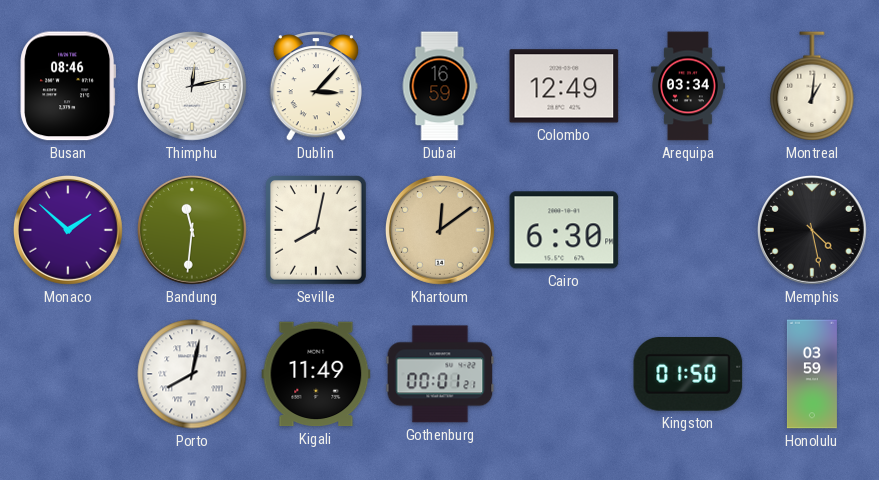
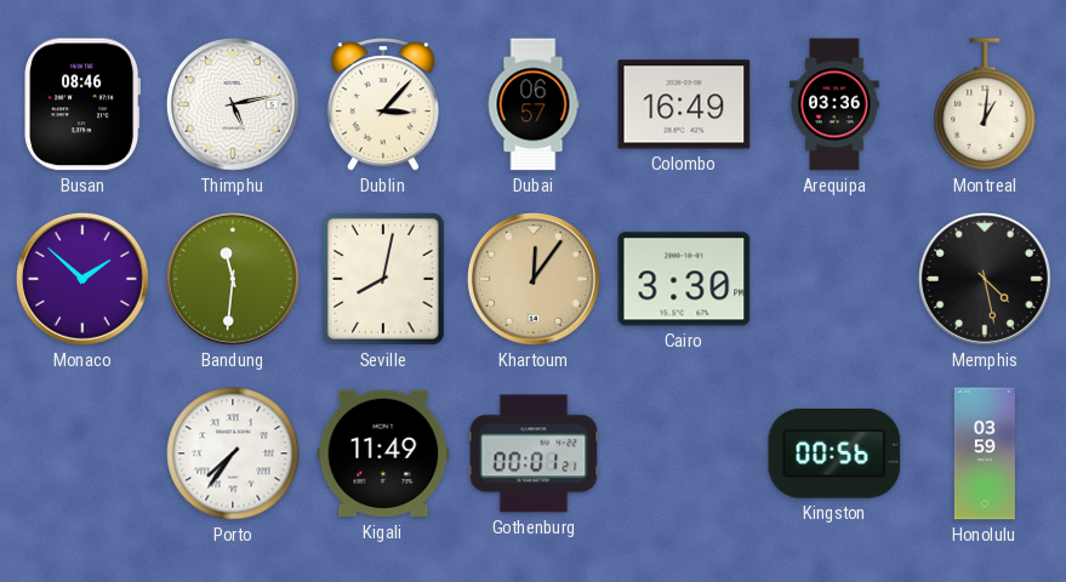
Thimphu: 12:13 -> 5:13
Dubai: 16:59 -> 06:57
Colombo: 12:49 -> 16:49
Arequipa: 03:34 -> 03:36
Khartoum: 12:09 -> 12:06
Cairo: 6:30 -> 3:30
Porto: 8:02 -> 7:36
Kingston: 01:50 -> 00:56
